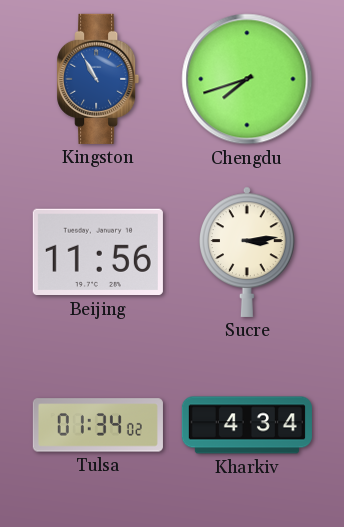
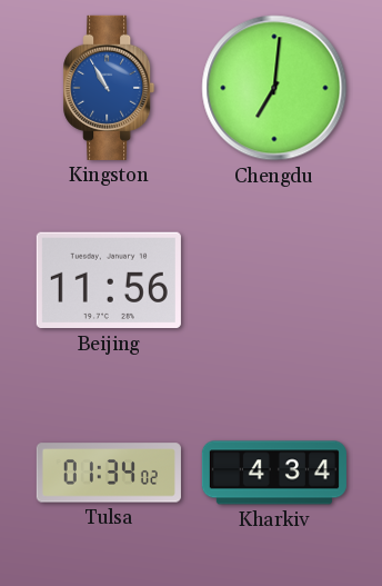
Chengdu: 7:42 -> 7:01
Sucre: 3:14 -> none
